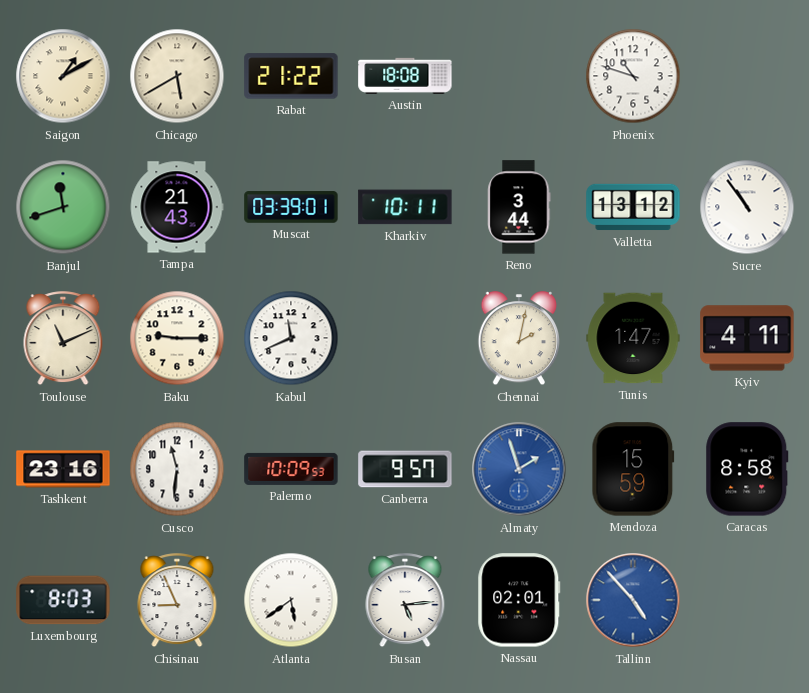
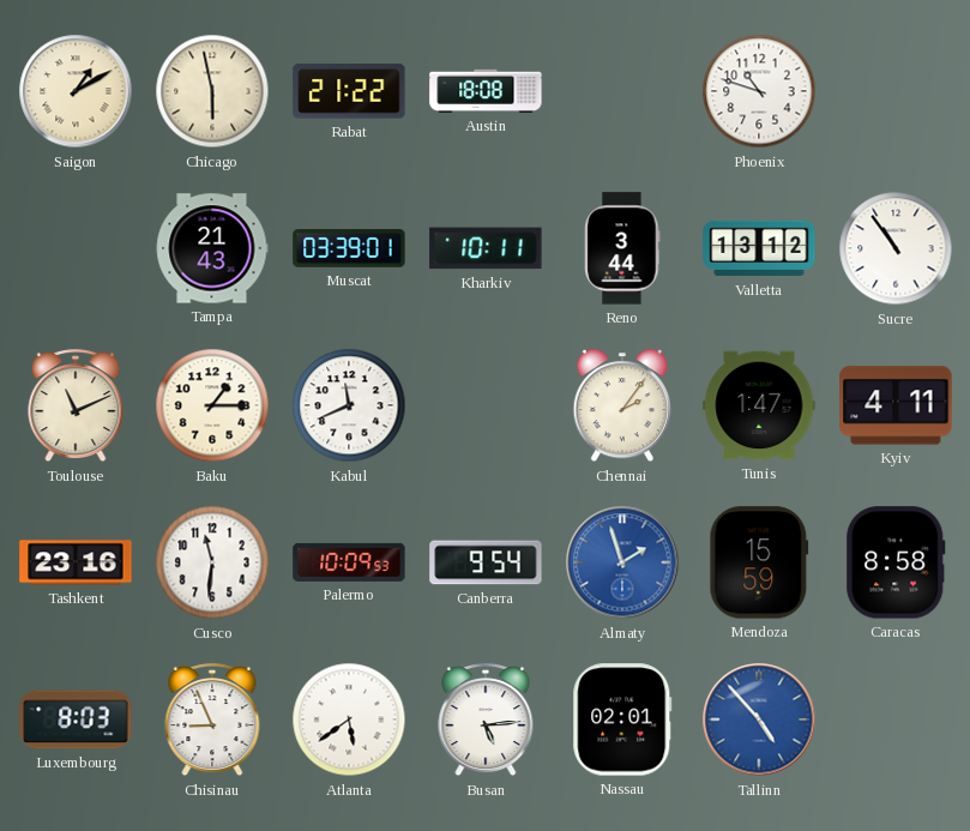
Chicago: 5:40 -> 5:58
Banjul: 11:42 -> none
Baku: 9:15 -> 1:15
Chennai: 2:02 -> 2:06
Canberra: 9:57 -> 9:54
